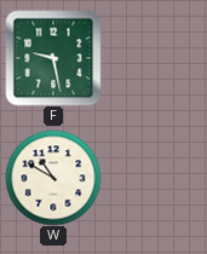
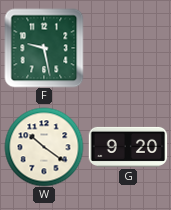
W: 10:50 -> 10:21
G: none -> 9:20
